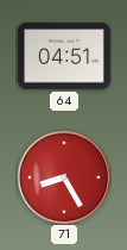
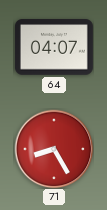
64: 04:51 -> 04:07
